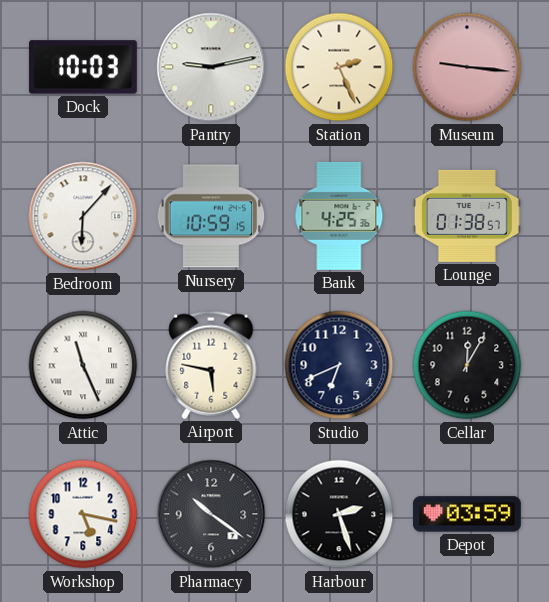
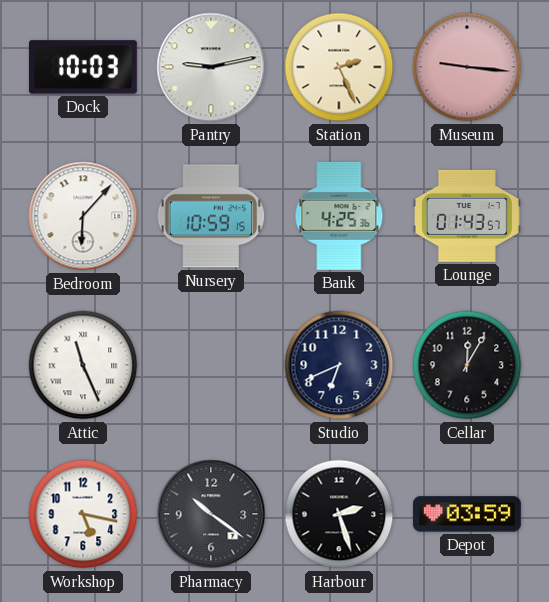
Lounge: 01:38 -> 01:43
Airport: 5:47 -> none
